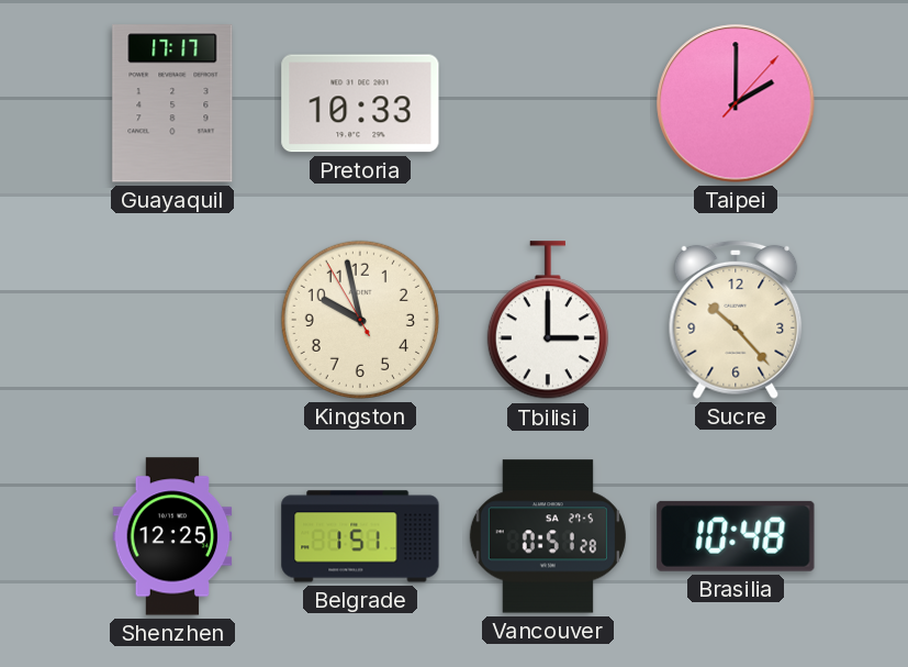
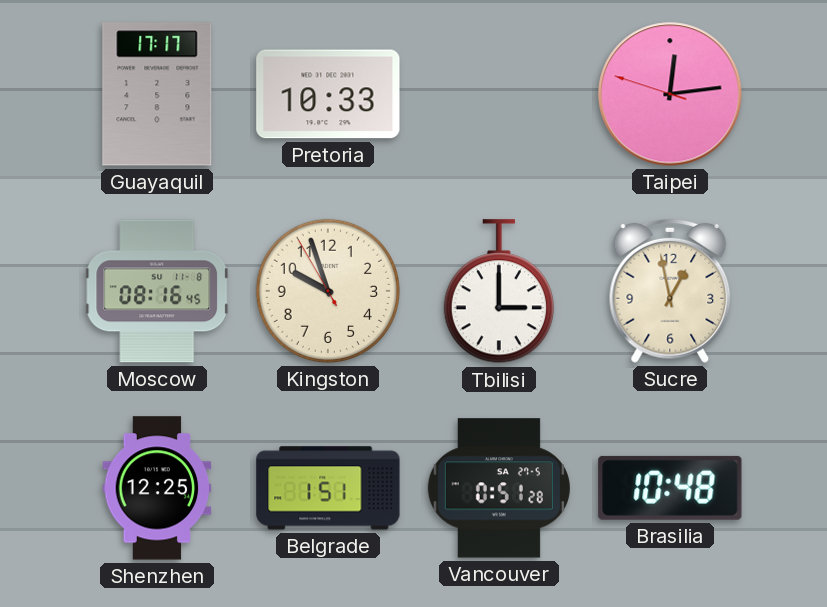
Taipei: 2:00 -> 12:13
Moscow: none -> 08:16
Kingston: 9:57 -> 9:56
Sucre: 10:23 -> 12:58
